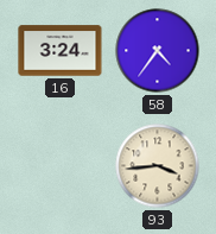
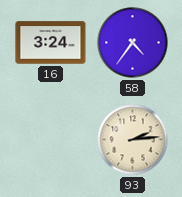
93: 3:44 -> 2:14
